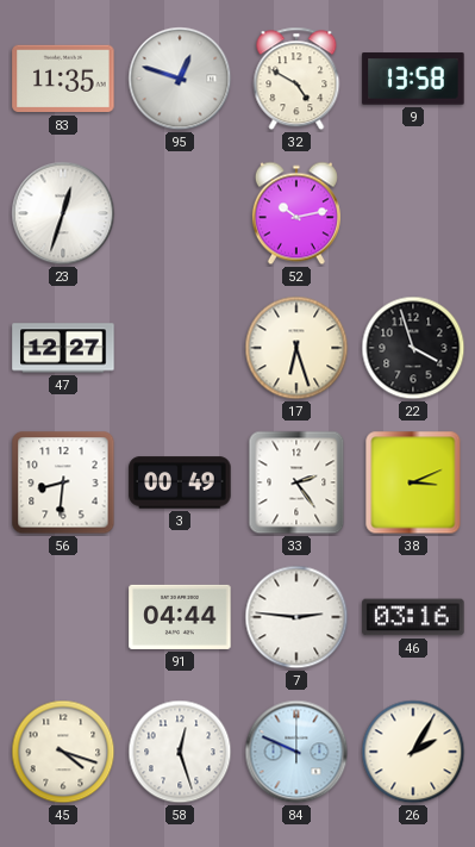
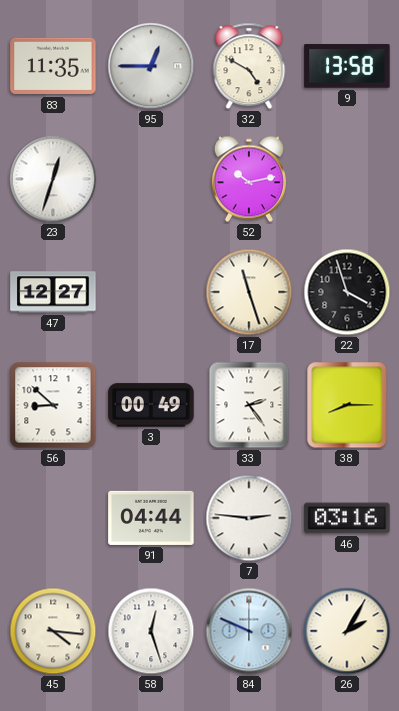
95: 12:48 -> 12:45
17: 6:27 -> 11:27
56: 8:31 -> 8:52
38: 3:11 -> 8:15
45: 4:18 -> 4:16
